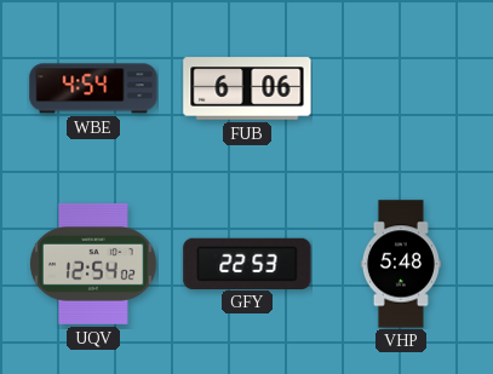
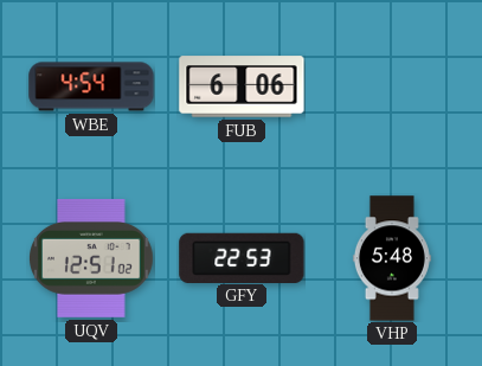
UQV: 12:54 -> 12:51
